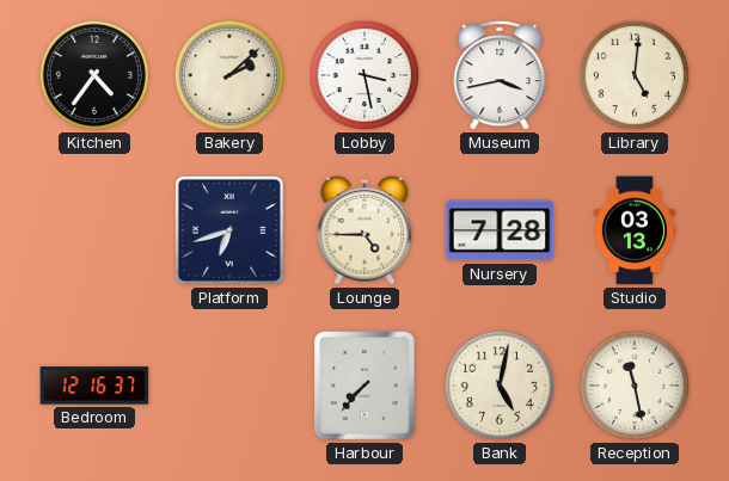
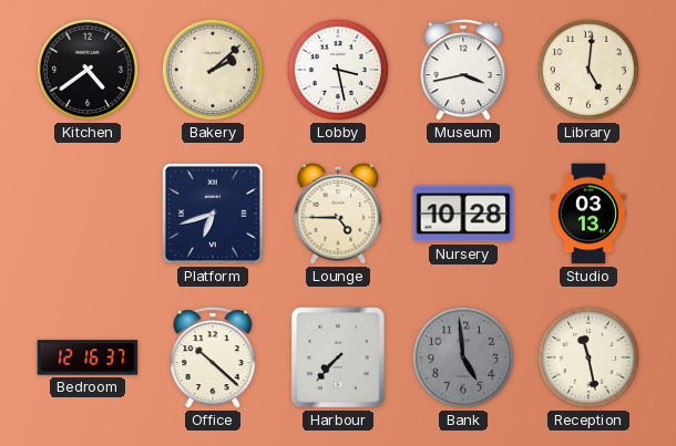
Kitchen: 4:36 -> 4:39
Nursery: 7:28 -> 10:28
Office: none -> 10:22
Bank: 5:02 -> 4:59
Bank dial: cream -> grey
